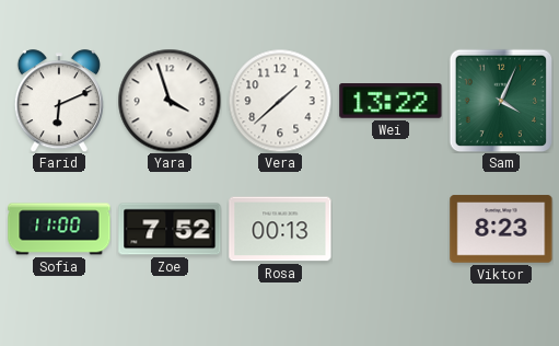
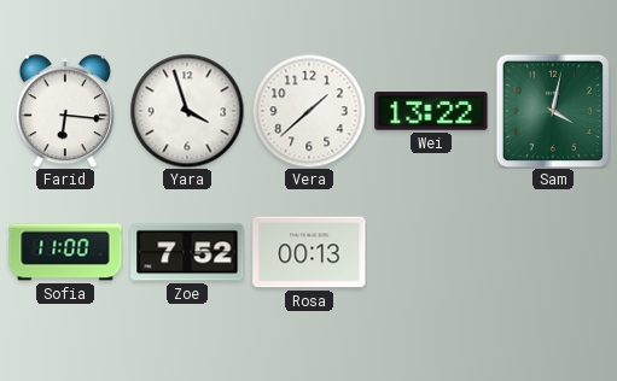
Farid: 6:11 -> 6:16
Sam: 4:04 -> 4:02
Viktor: 8:23 -> none
